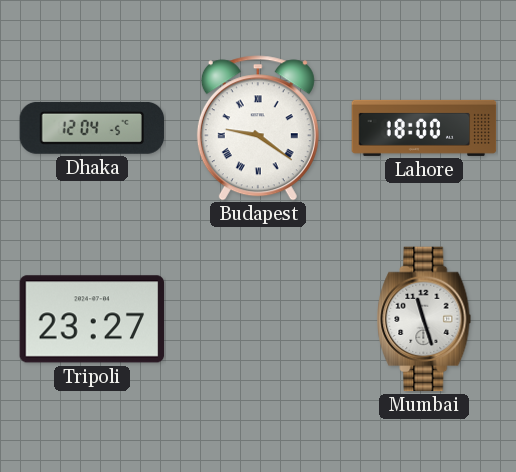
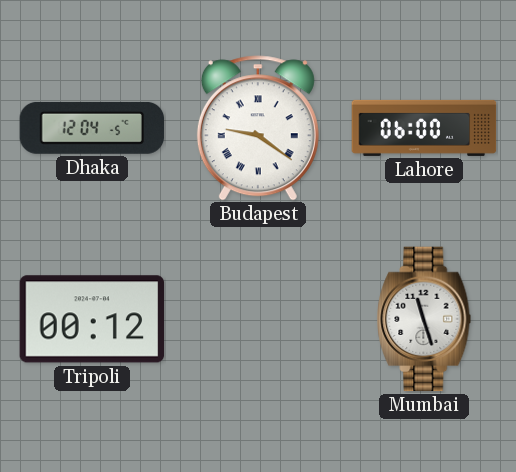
Lahore: 18:00 -> 06:00
Tripoli: 23:27 -> 00:12
